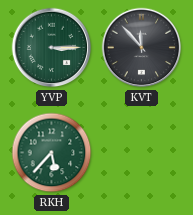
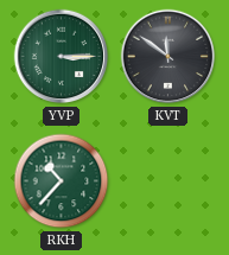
KVT: 11:53 -> 11:51
RKH: 5:37 -> 10:37
